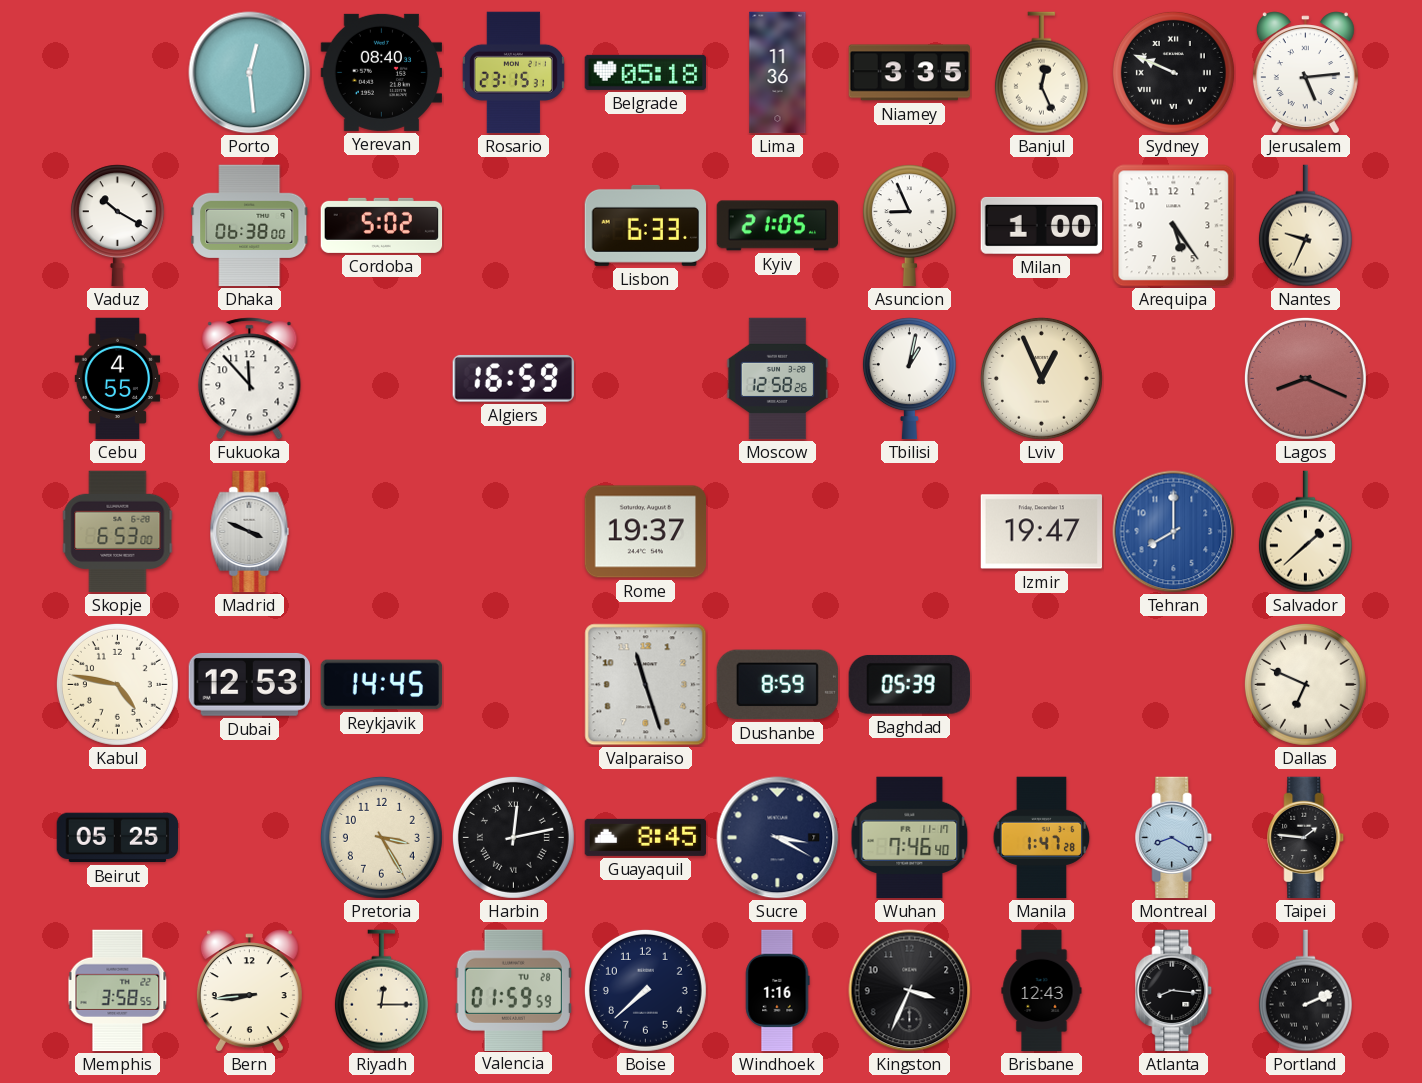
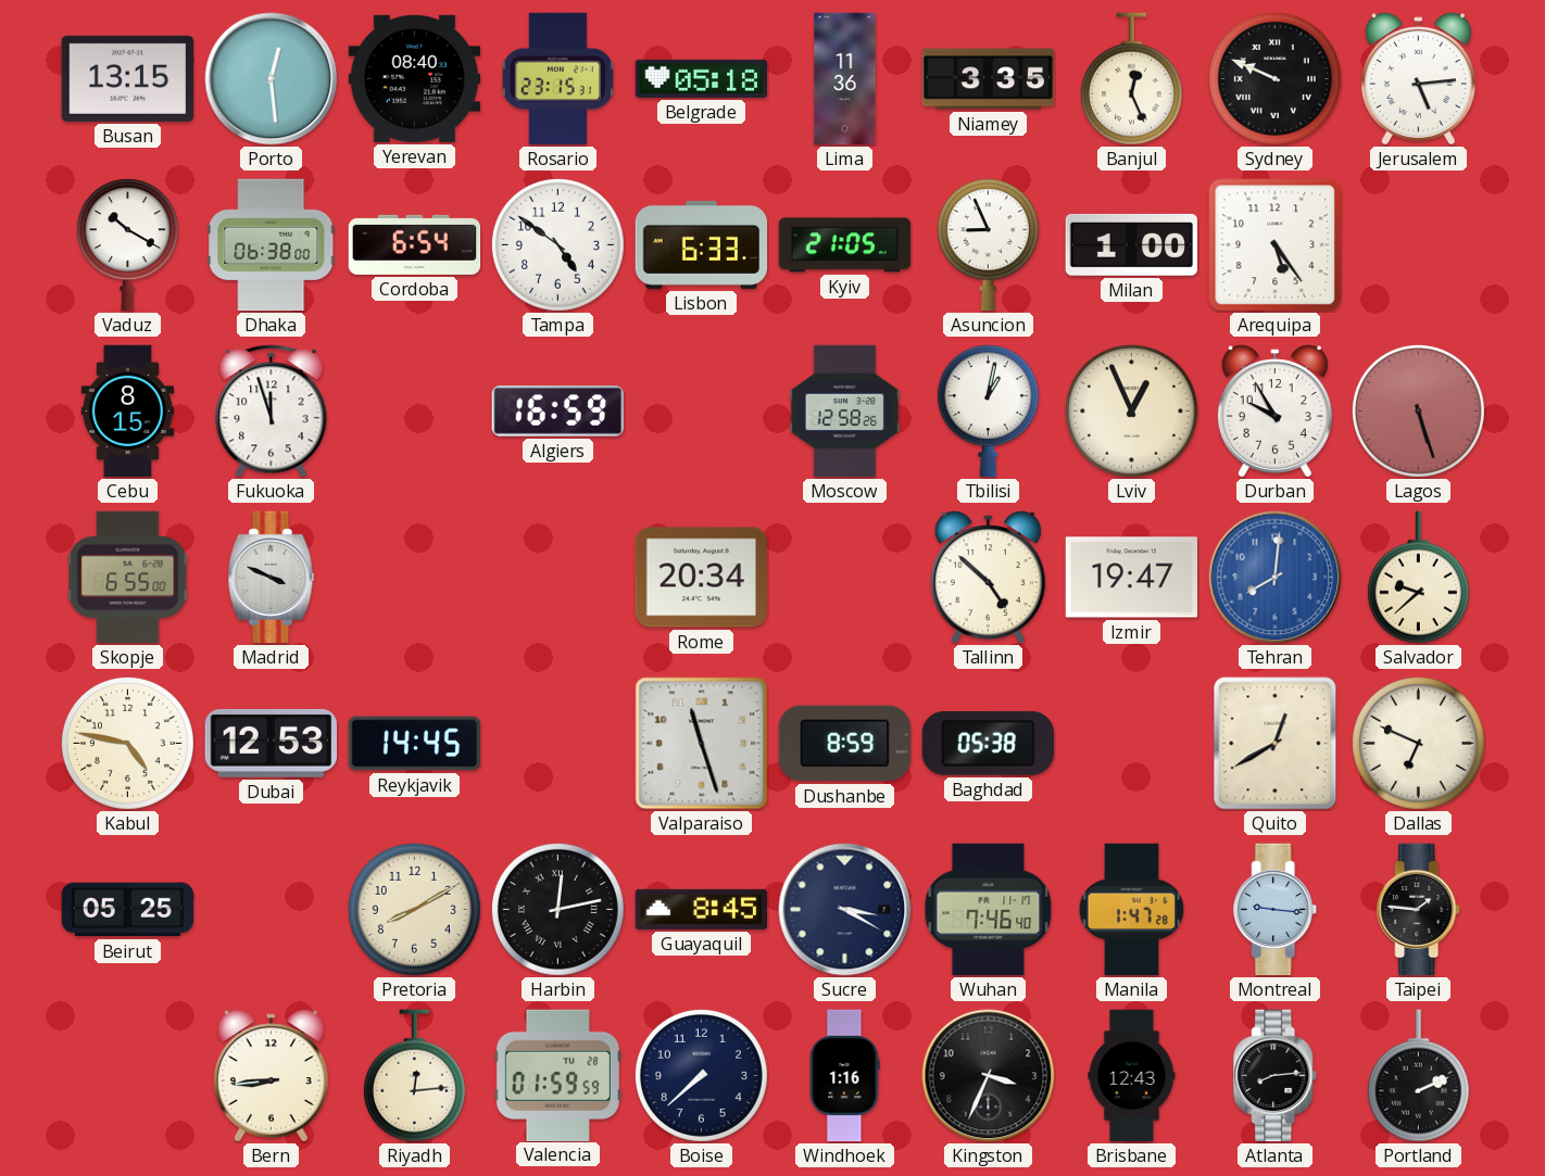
Busan: none -> 13:15
Cordoba: 5:02 -> 6:54
Tampa: none -> 4:51
Nantes: 9:34 -> none
Cebu: 4:55 -> 8:15
Fukuoka: 11:53 -> 11:57
Durban: none -> 9:55
Lagos: 8:19 -> 5:27
Skopje: 6:53 -> 6:55
Rome: 19:37 -> 20:34
Tallinn: none -> 4:52
Tehran: 8:00 -> 8:01
Salvador: 1:38 -> 9:38
Baghdad: 05:39 -> 05:38
Quito: none -> 12:40
Pretoria: 3:25 -> 8:10
Montreal: 8:20 -> 9:16
Memphis: 3:58 -> none
Riyadh: 12:15 -> 12:14
Atlanta: 8:16 -> 8:14
